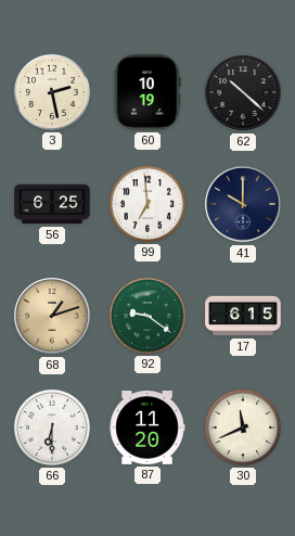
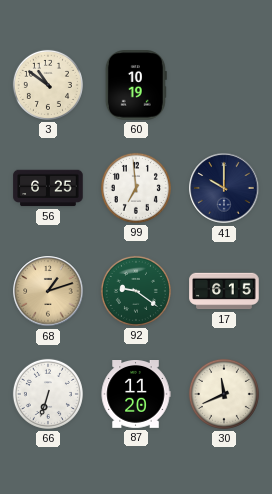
3: 2:28 -> 10:51
62: 10:22 -> none
66: 6:30 -> 6:33
